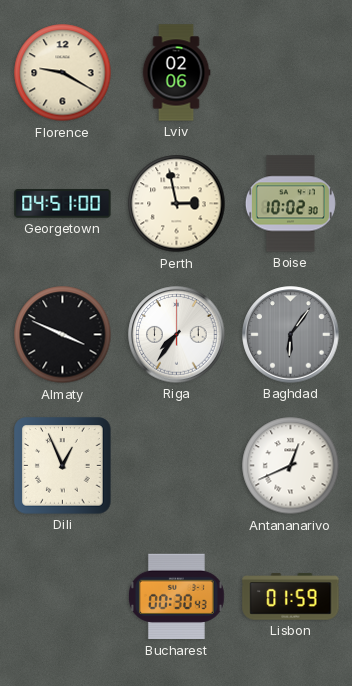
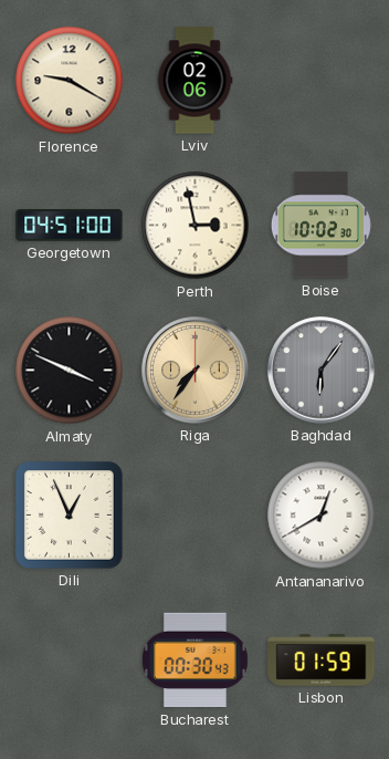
Riga dial: white -> champagne
Antananarivo: 12:41 -> 12:40
